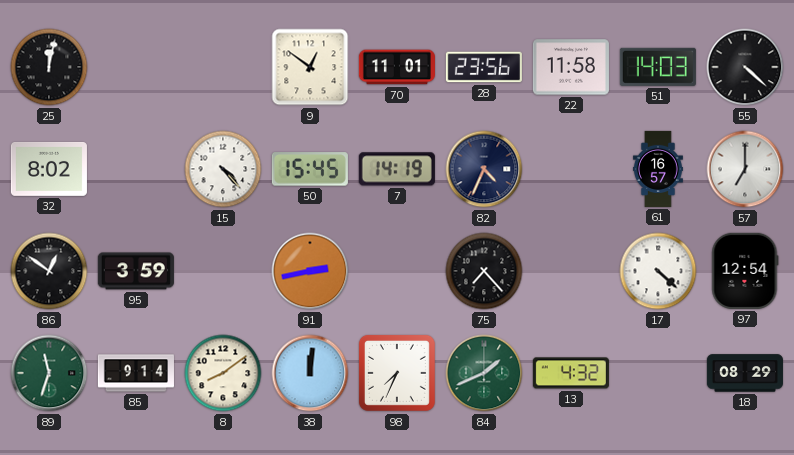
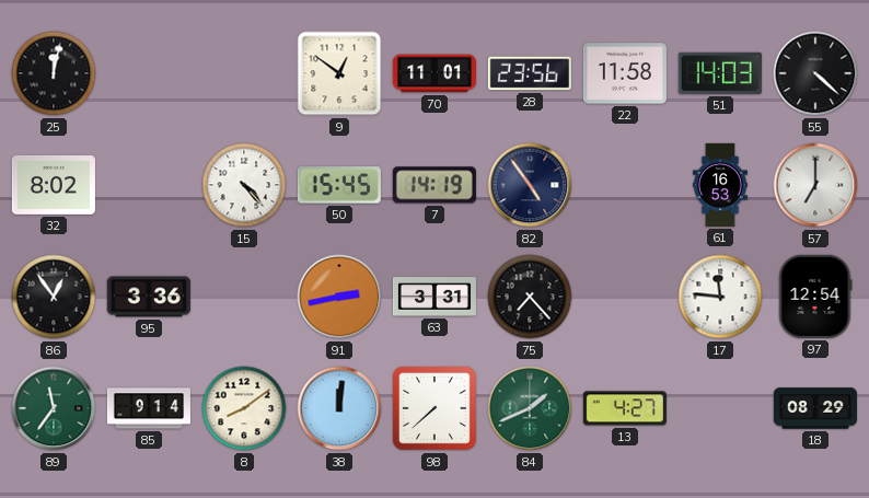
82: 4:34 -> 4:54
61: 16:57 -> 16:53
86: 12:51 -> 12:54
95: 3:59 -> 3:36
63: none -> 3:31
17: 4:22 -> 11:46
89: 11:33 -> 11:36
98: 7:34 -> 7:38
13: 4:32 -> 4:27
